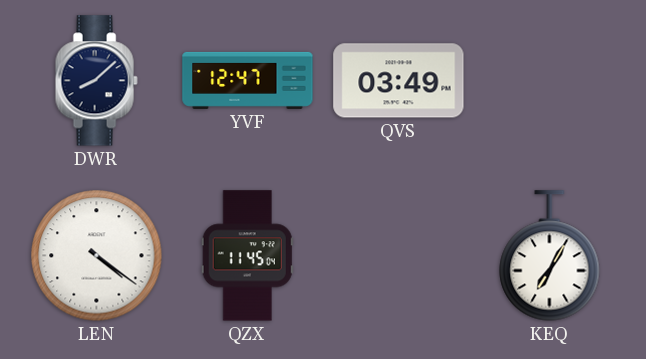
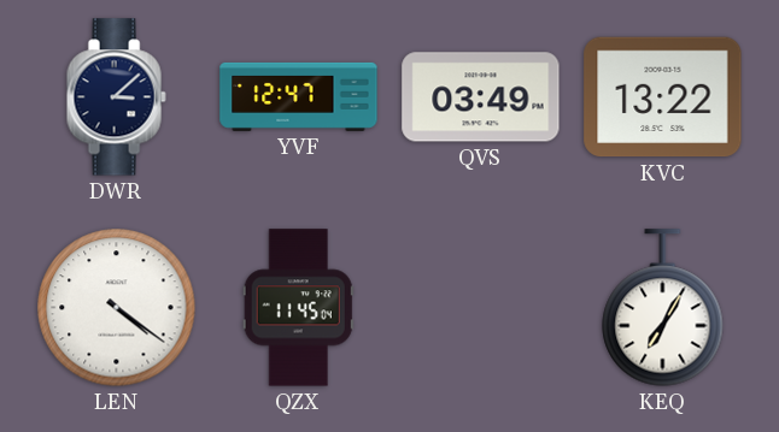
DWR: 8:08 -> 3:08
KVC: none -> 13:22
